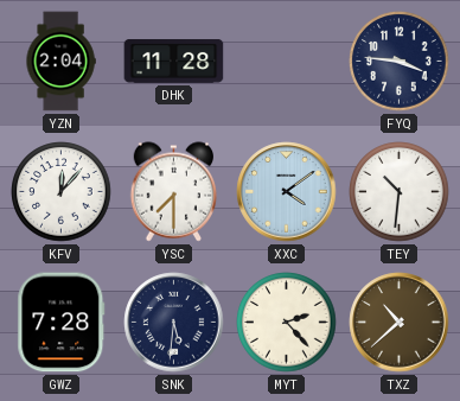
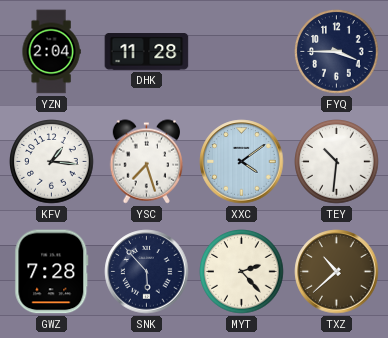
FYQ: 3:46 -> 3:45
KFV: 12:07 -> 1:16
YSC: 7:30 -> 7:27
SNK: 5:31 -> 5:53
